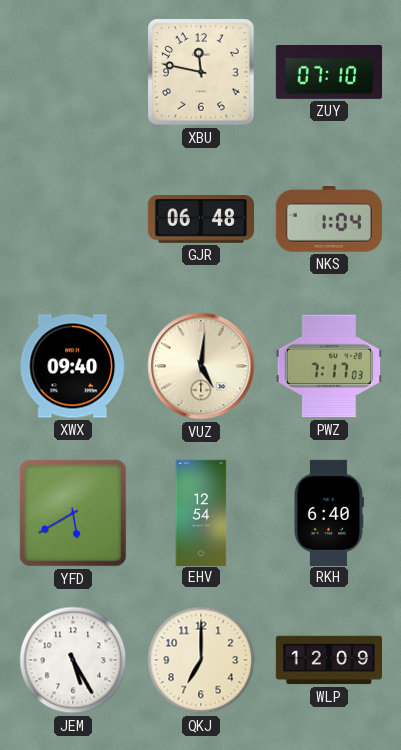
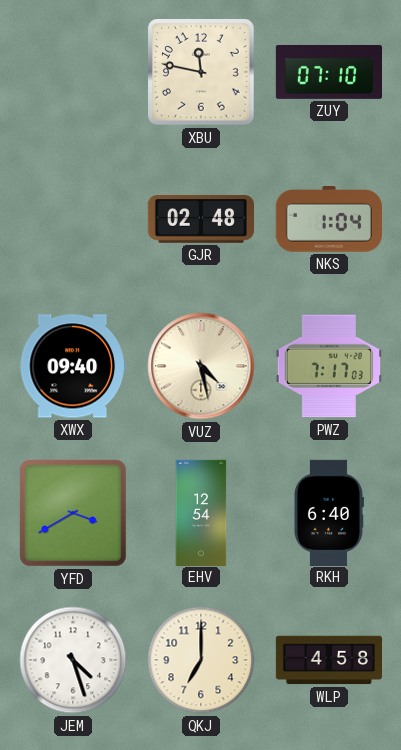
GJR: 06:48 -> 02:48
VUZ: 5:01 -> 4:28
YFD: 5:40 -> 3:40
JEM: 5:25 -> 4:27
WLP: 12:09 -> 4:58
